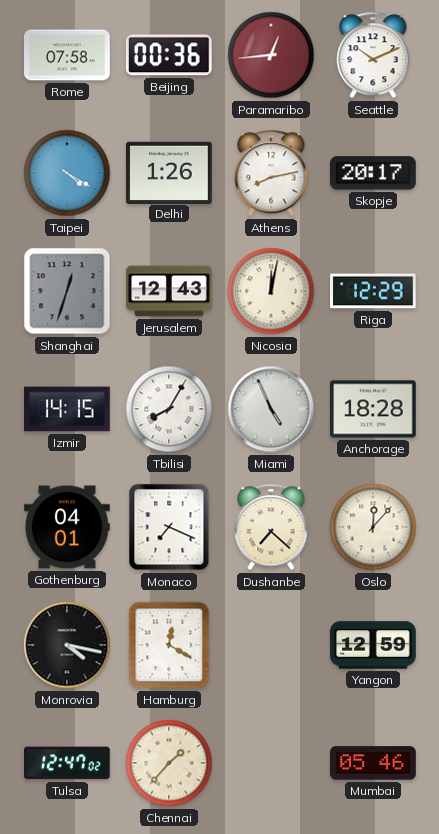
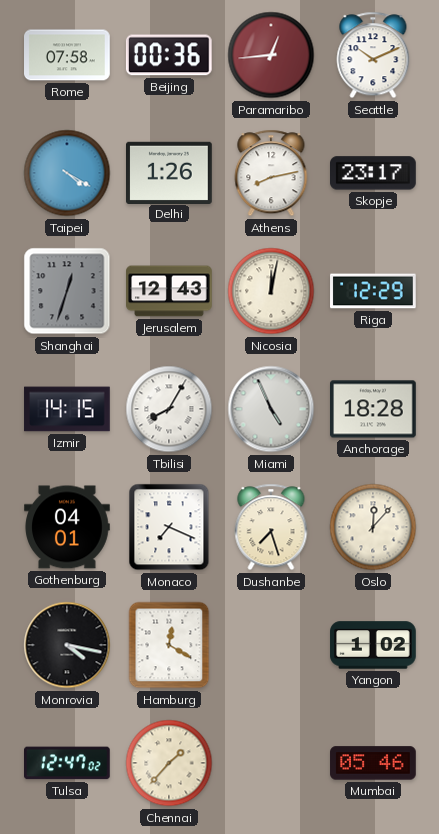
Skopje: 20:17 -> 23:17
Dushanbe: 7:22 -> 7:27
Yangon: 12:59 -> 1:02
